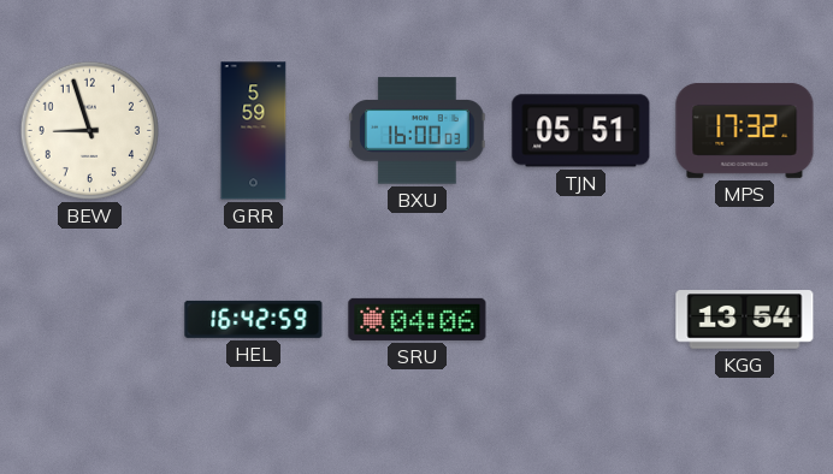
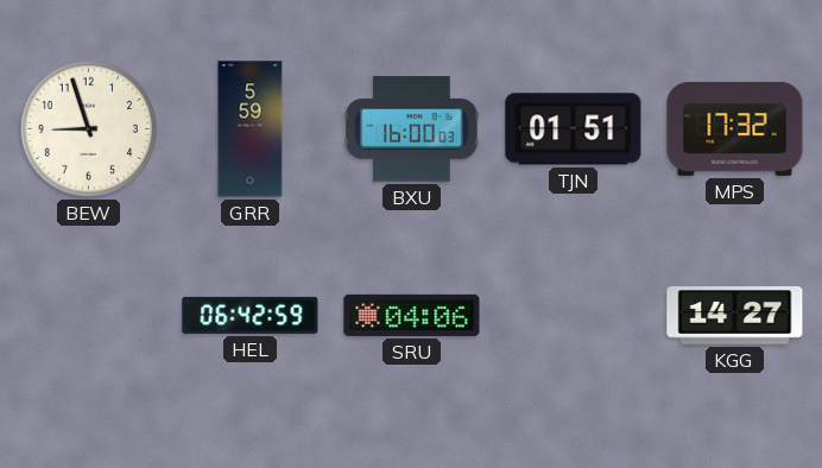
TJN: 05:51 -> 01:51
HEL: 16:42 -> 06:42
KGG: 13:54 -> 14:27
